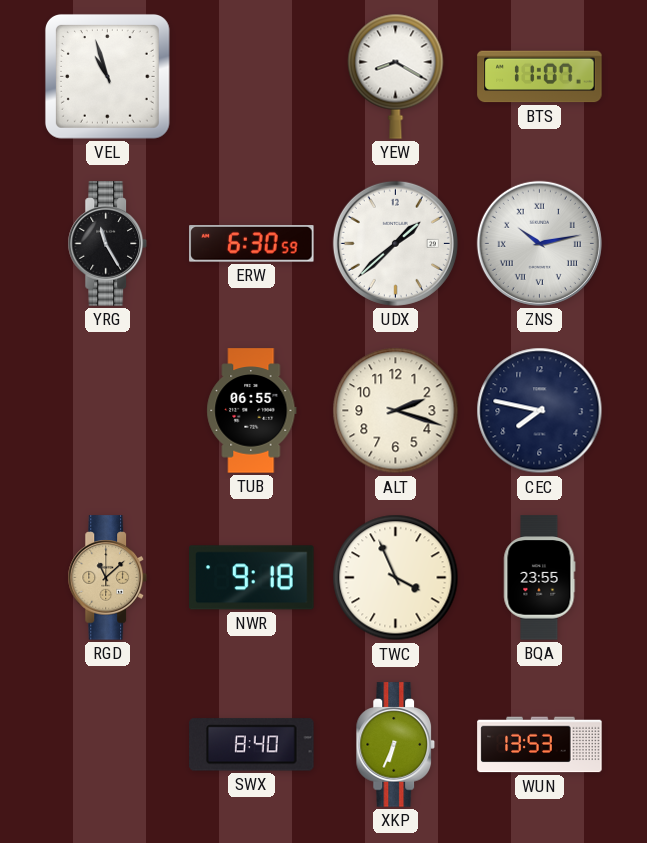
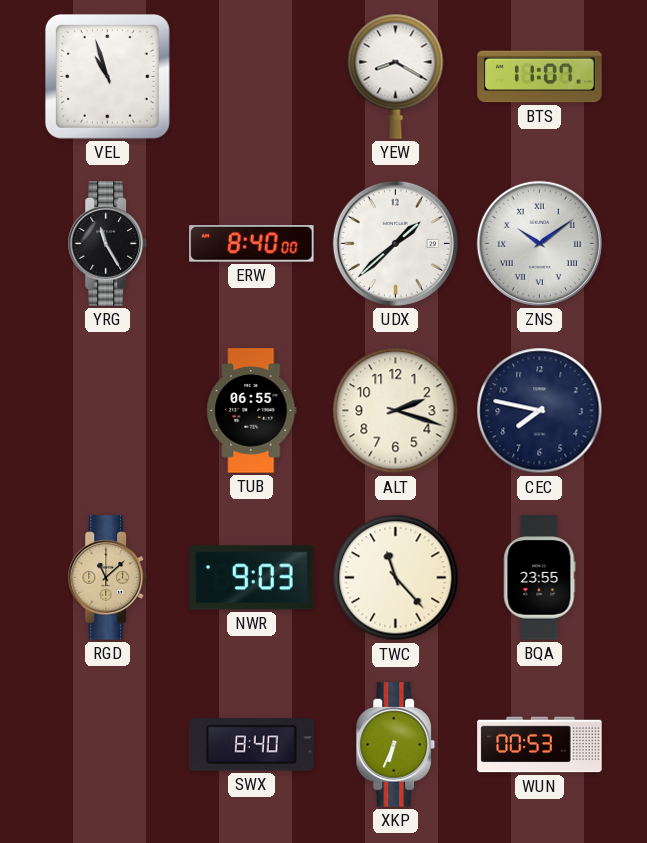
ERW: 6:30 -> 8:40
ZNS: 10:13 -> 10:09
NWR: 9:18 -> 9:03
TWC: 3:56 -> 11:23
WUN: 13:53 -> 00:53
